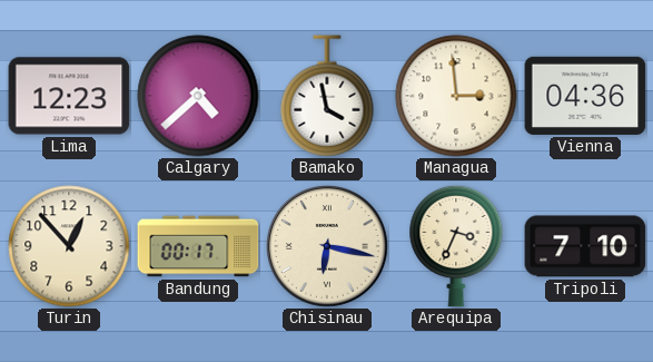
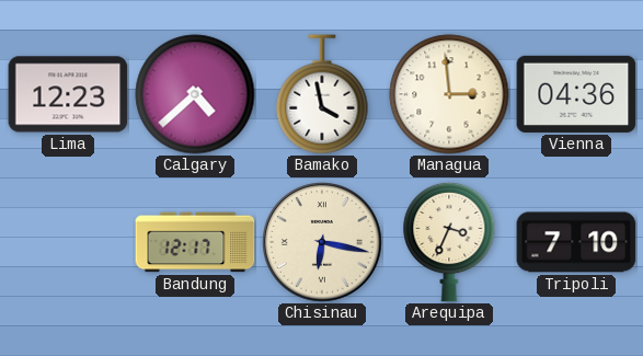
Turin: 12:53 -> none
Bandung: 00:17 -> 12:17
